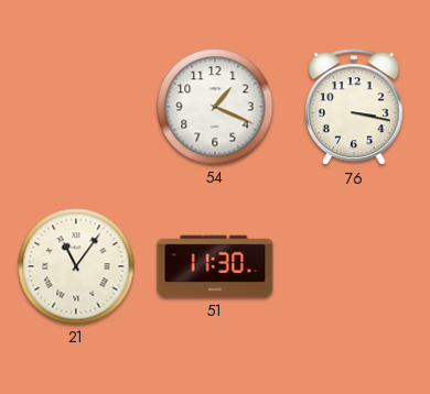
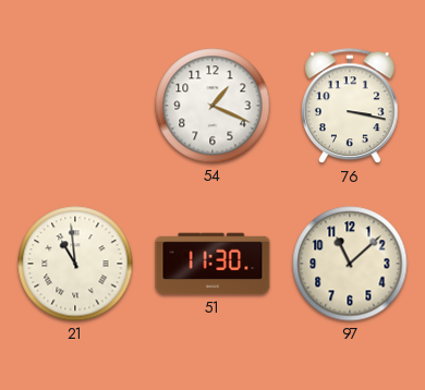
21: 11:06 -> 10:59
97: none -> 11:08
